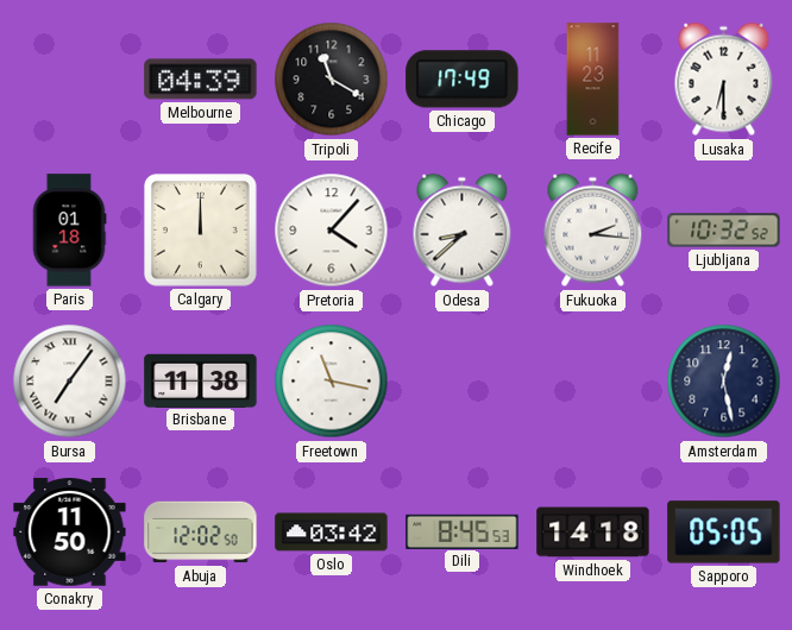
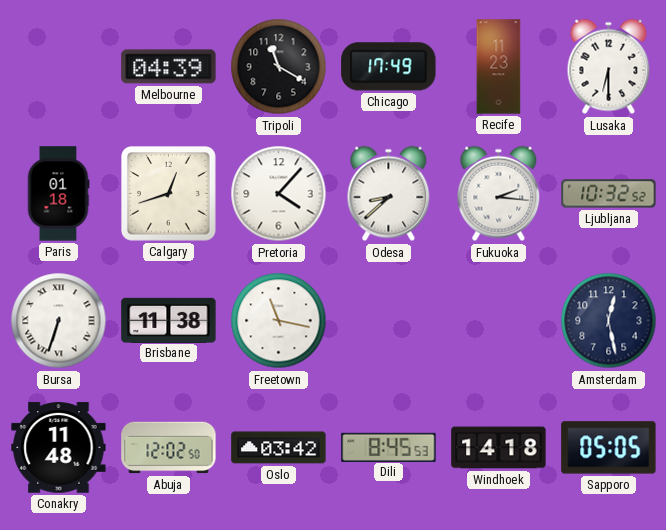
Calgary: 12:00 -> 12:42
Bursa: 7:06 -> 6:33
Conakry: 11:50 -> 11:48
